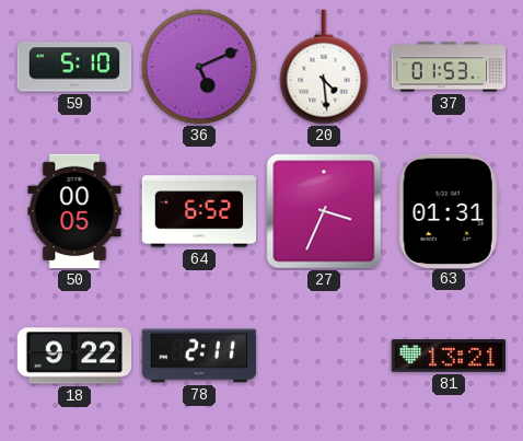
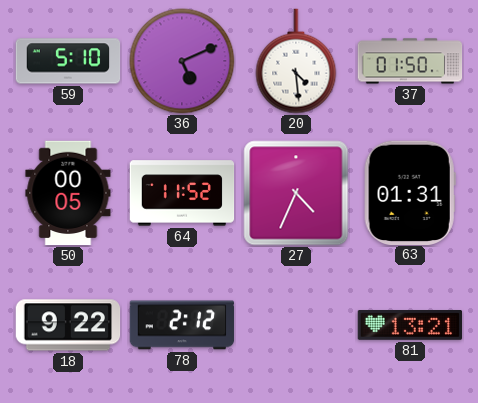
37: 01:53 -> 01:50
64: 6:52 -> 11:52
27: 3:34 -> 4:34
78: 2:11 -> 2:12
